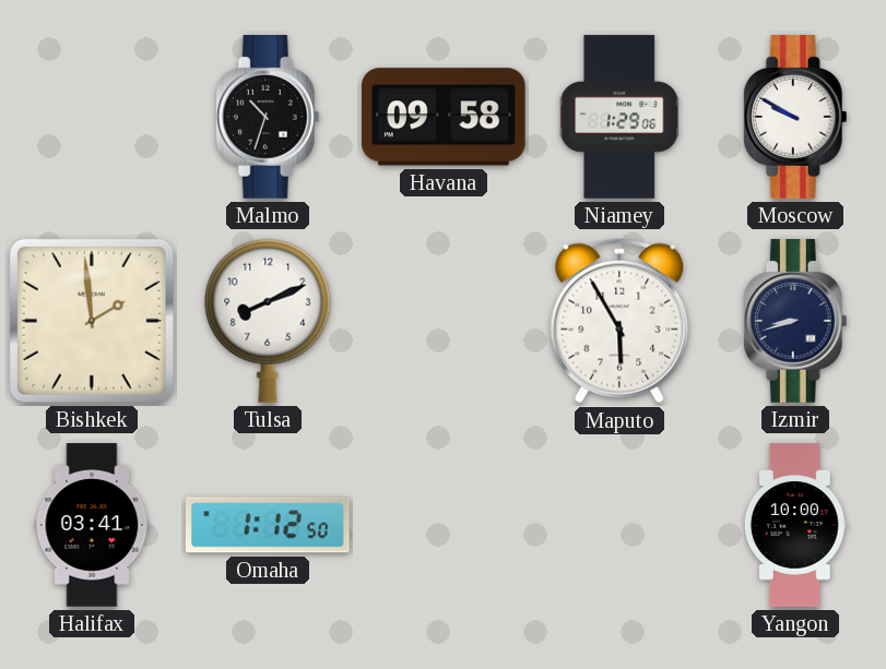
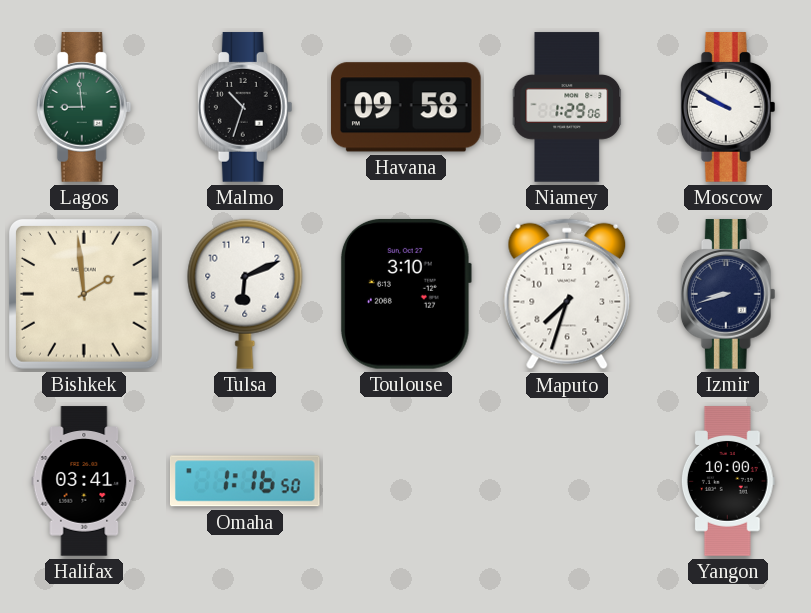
Lagos: none -> 8:59
Tulsa: 8:11 -> 6:11
Toulouse: none -> 3:10
Maputo: 5:55 -> 7:33
Omaha: 1:12 -> 1:16
